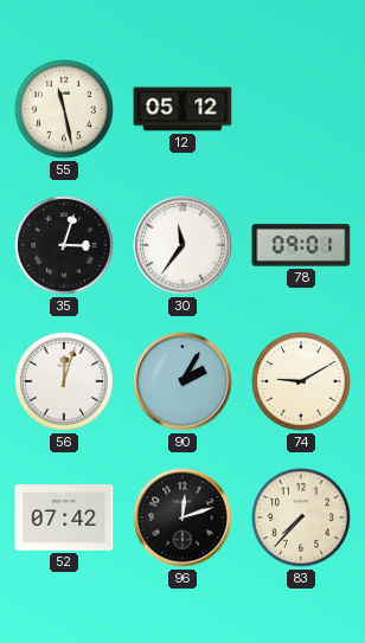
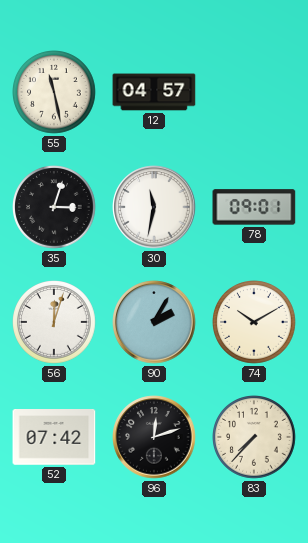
12: 05:12 -> 04:57
30: 11:36 -> 11:32
74: 9:10 -> 10:10
